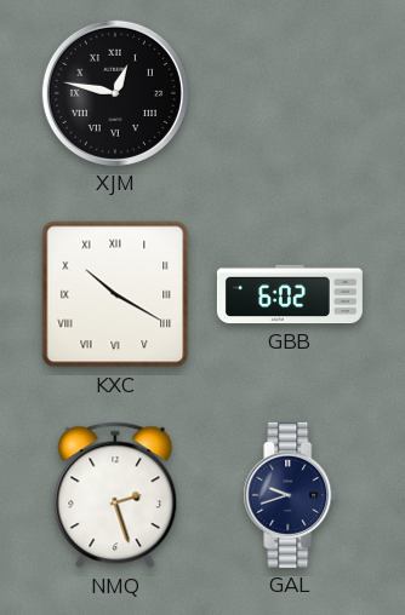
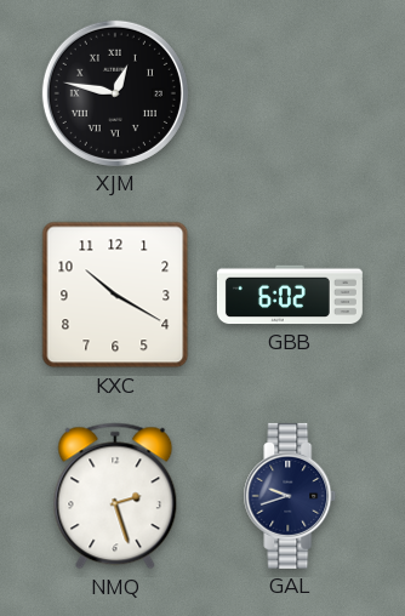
KXC numerals: Roman -> Arabic
